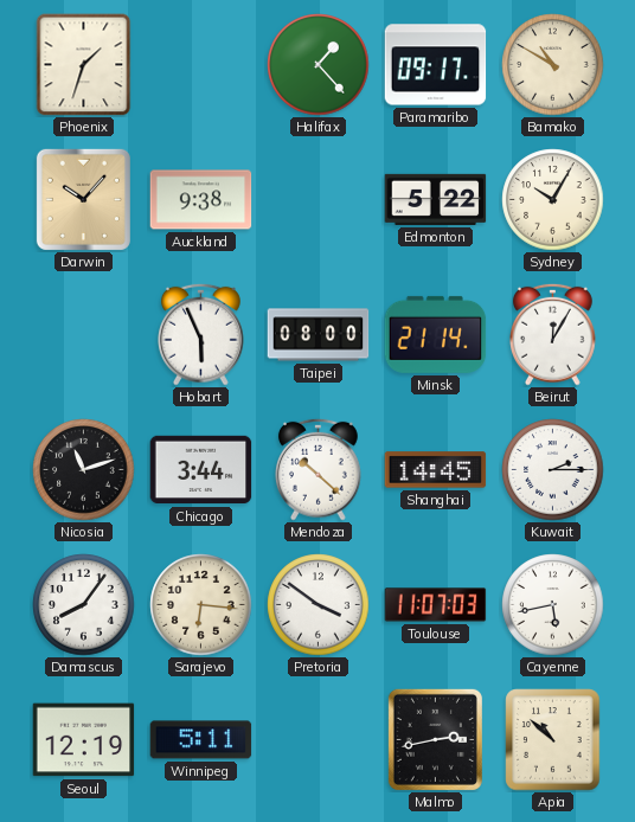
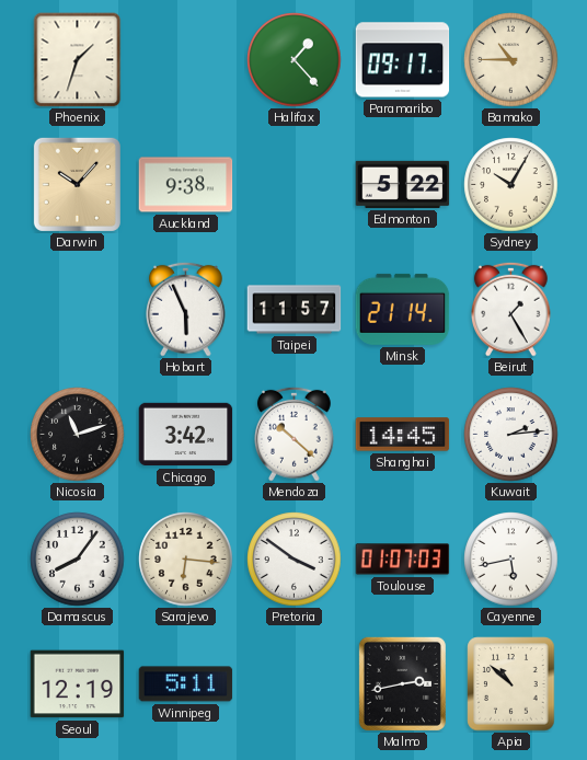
Bamako: 10:50 -> 10:45
Taipei: 08:00 -> 11:57
Beirut: 12:05 -> 1:25
Chicago: 3:44 -> 3:42
Kuwait: 2:15 -> 2:14
Toulouse: 11:07 -> 01:07
